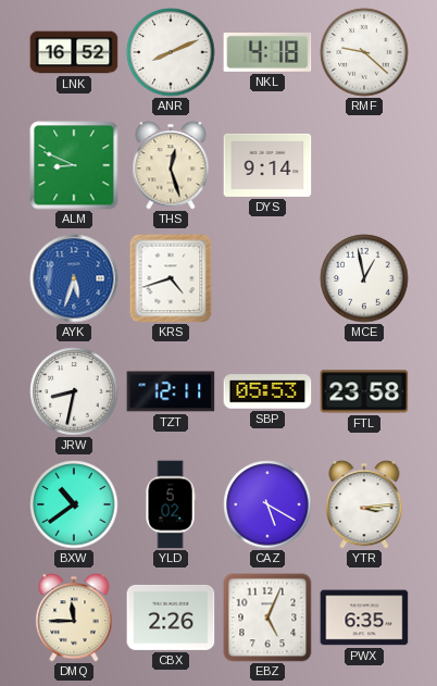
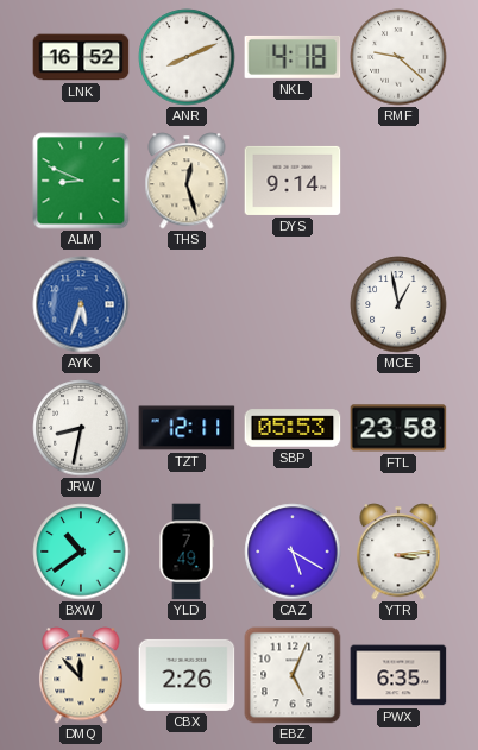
KRS: 4:42 -> none
YLD: 5:02 -> 7:49
DMQ: 11:45 -> 11:53
